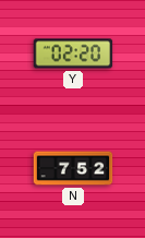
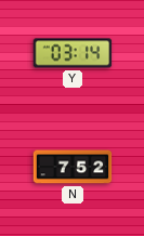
Y: 02:20 -> 03:14
